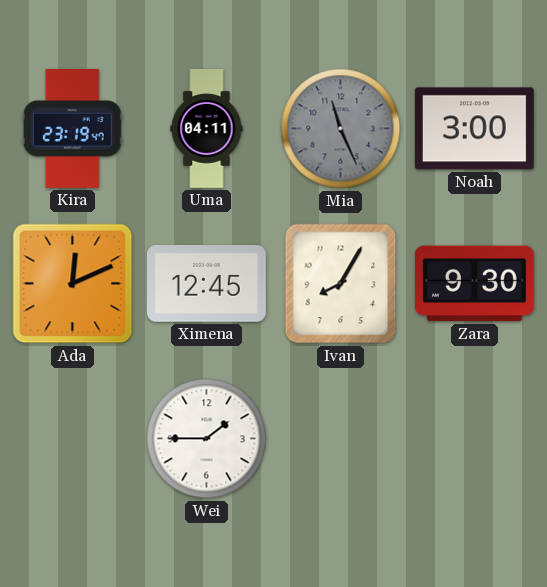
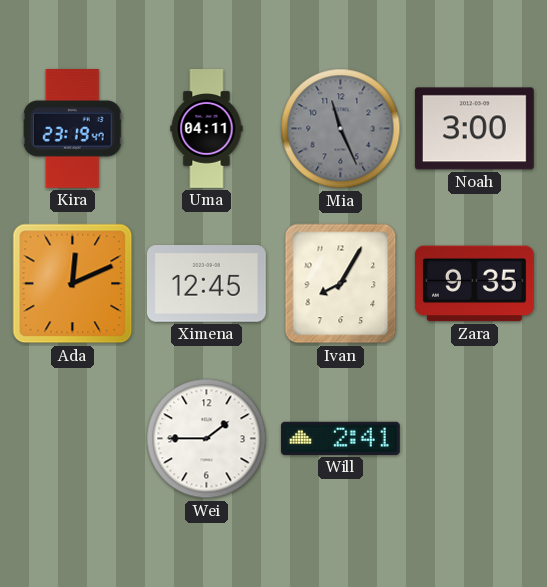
Zara: 9:30 -> 9:35
Will: none -> 2:41
